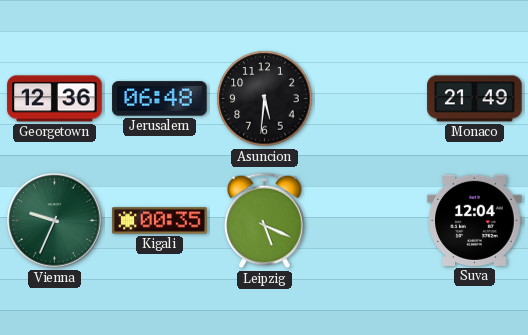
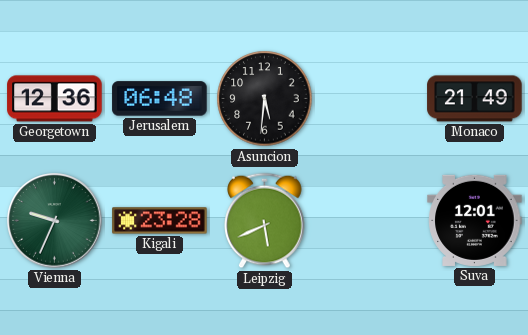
Kigali: 00:35 -> 23:28
Leipzig: 5:19 -> 5:41
Suva: 12:04 -> 12:01
